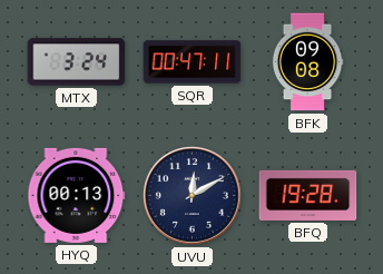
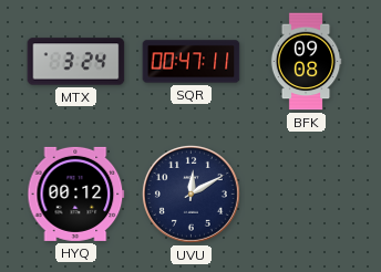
HYQ: 00:13 -> 00:12
BFQ: 19:28 -> none
